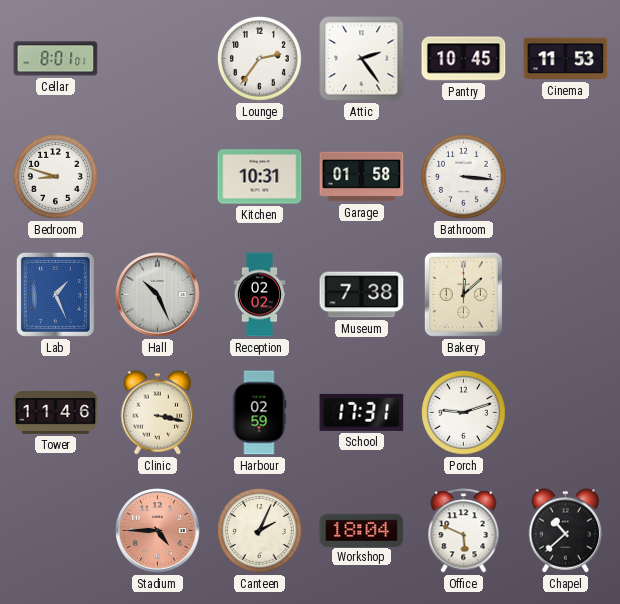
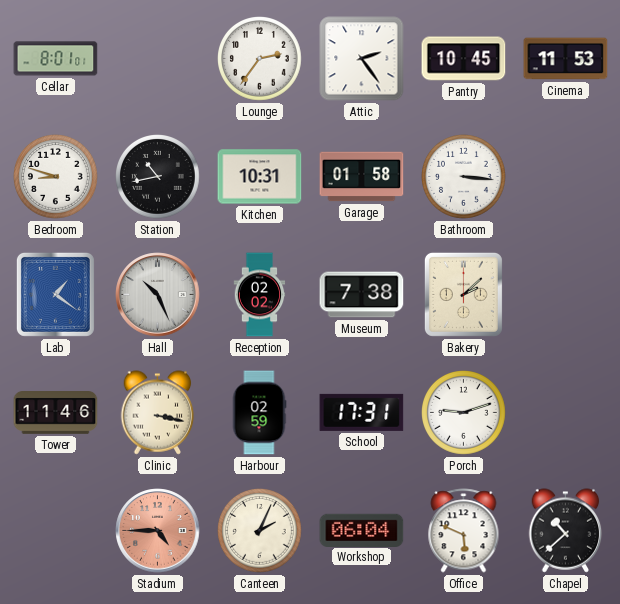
Station: none -> 10:43
Lab: 1:26 -> 1:21
Bakery: 12:08 -> 2:08
Workshop: 18:04 -> 06:04
